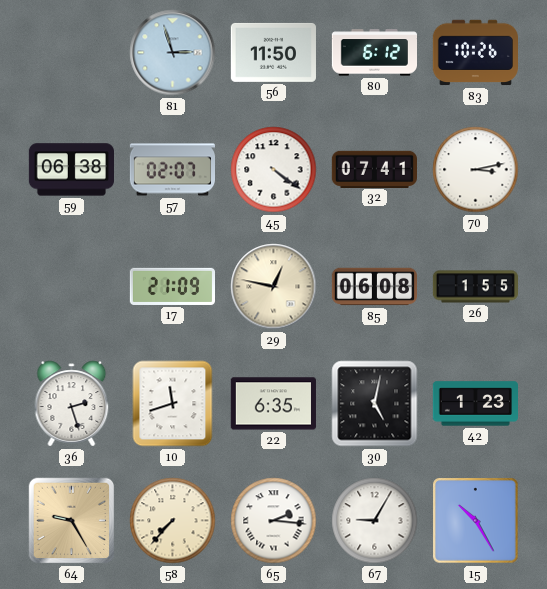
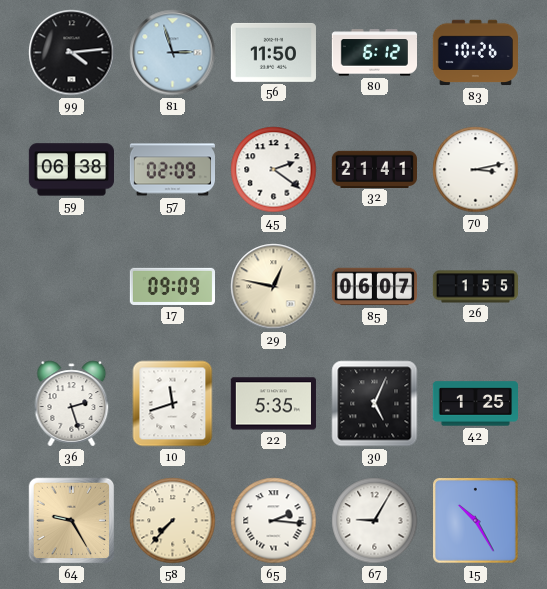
99: none -> 4:14
57: 02:07 -> 02:09
45: 4:21 -> 2:21
32: 07:41 -> 21:41
17: 21:09 -> 09:09
85: 06:08 -> 06:07
22: 6:35 -> 5:35
30: 5:02 -> 5:04
42: 1:23 -> 1:25
